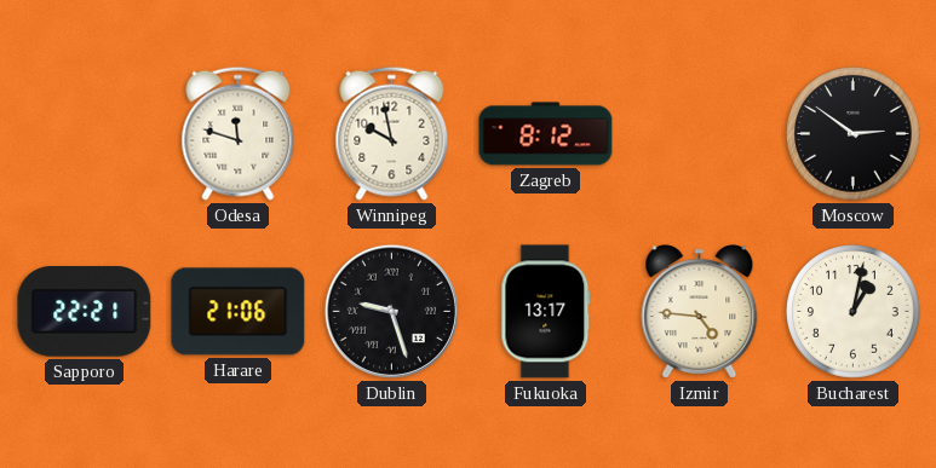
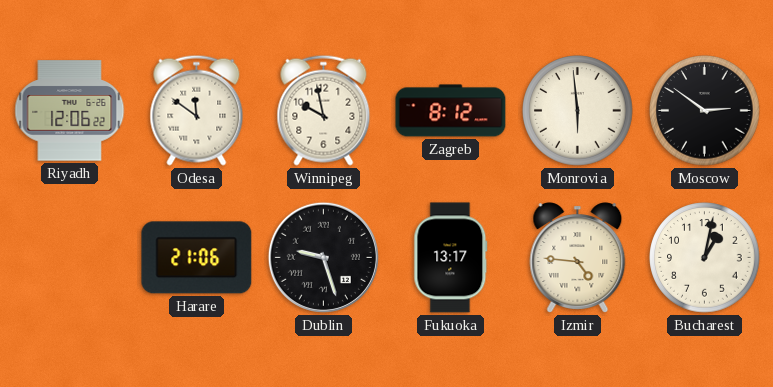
Riyadh: none -> 12:06
Odesa: 11:48 -> 11:51
Monrovia: none -> 5:59
Sapporo: 22:21 -> none
